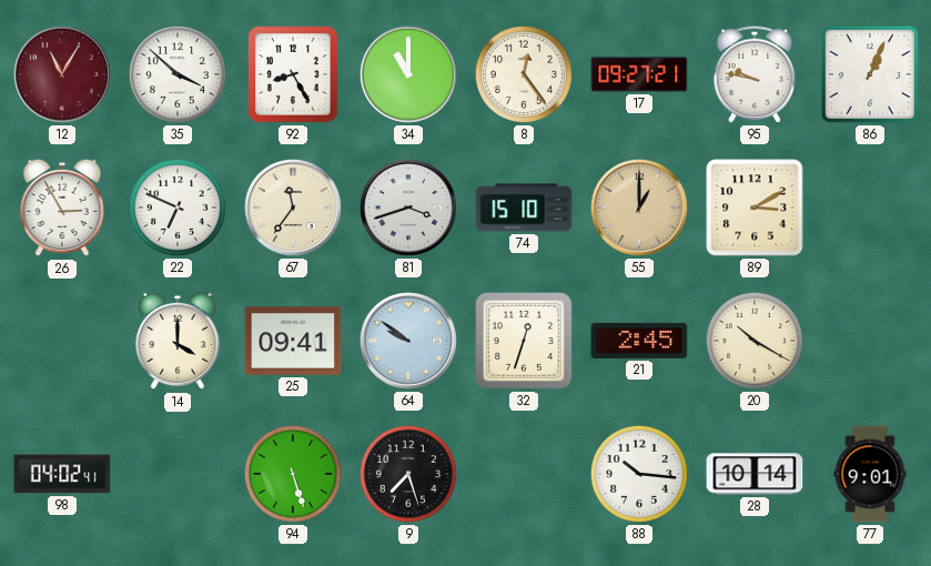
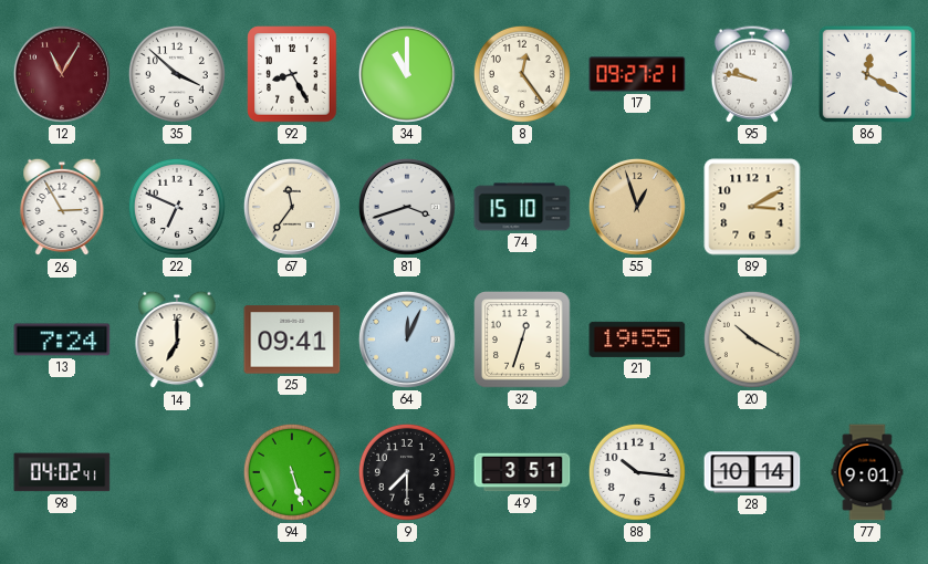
86: 1:04 -> 12:20
55: 1:00 -> 12:57
13: none -> 7:24
14: 4:00 -> 7:00
64: 9:51 -> 12:04
21: 2:45 -> 19:55
9: 7:27 -> 7:30
49: none -> 3:51
